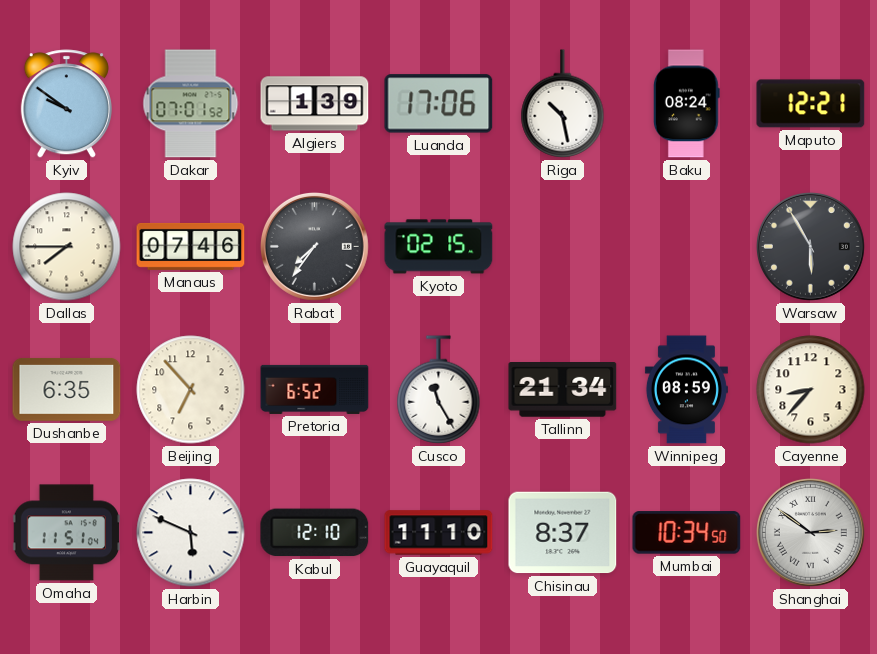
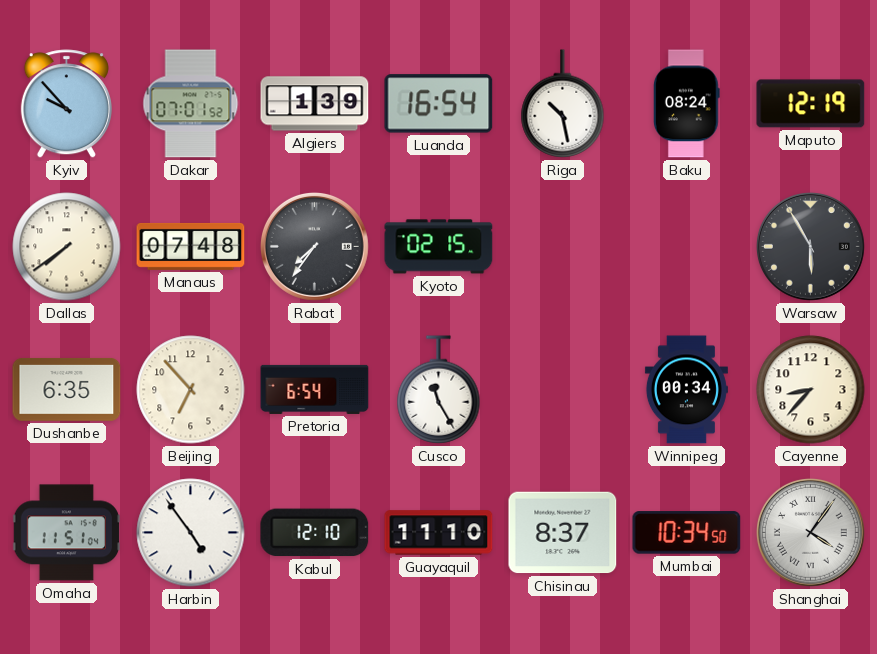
Kyiv: 9:51 -> 9:53
Luanda: 17:06 -> 16:54
Maputo: 12:21 -> 12:19
Dallas: 7:45 -> 7:39
Manaus: 07:46 -> 07:48
Pretoria: 6:52 -> 6:54
Tallinn: 21:34 -> none
Winnipeg: 08:59 -> 00:34
Harbin: 5:49 -> 4:54
Shanghai: 2:51 -> 4:06
